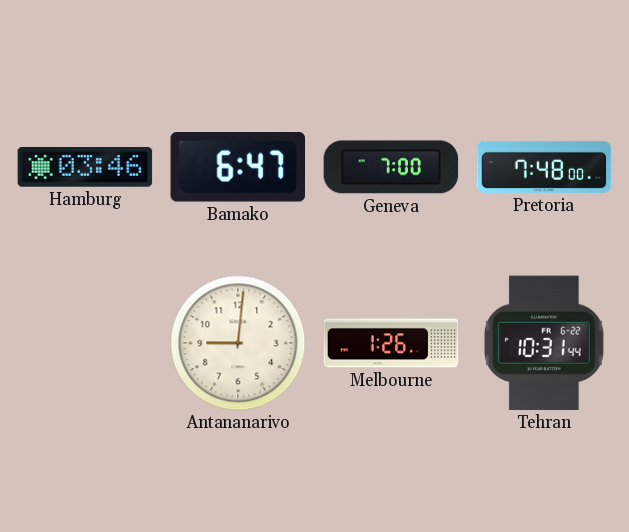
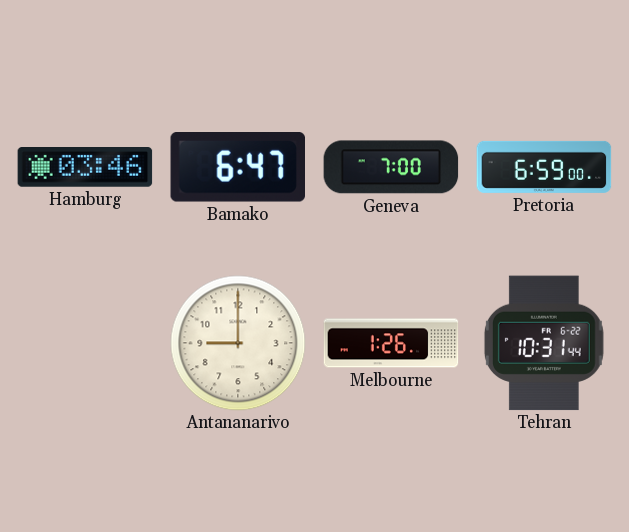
Pretoria: 7:48 -> 6:59
Antananarivo: 9:01 -> 9:00
